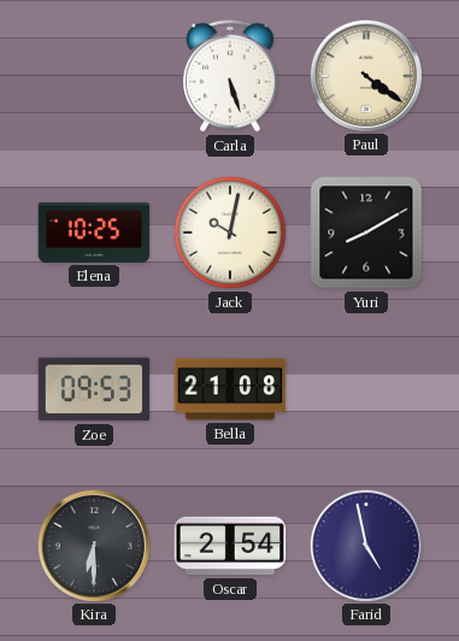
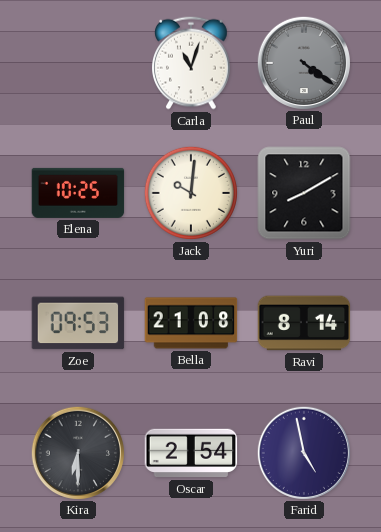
Carla: 5:27 -> 11:03
Paul dial: cream -> grey
Jack: 10:02 -> 10:01
Ravi: none -> 8:14
